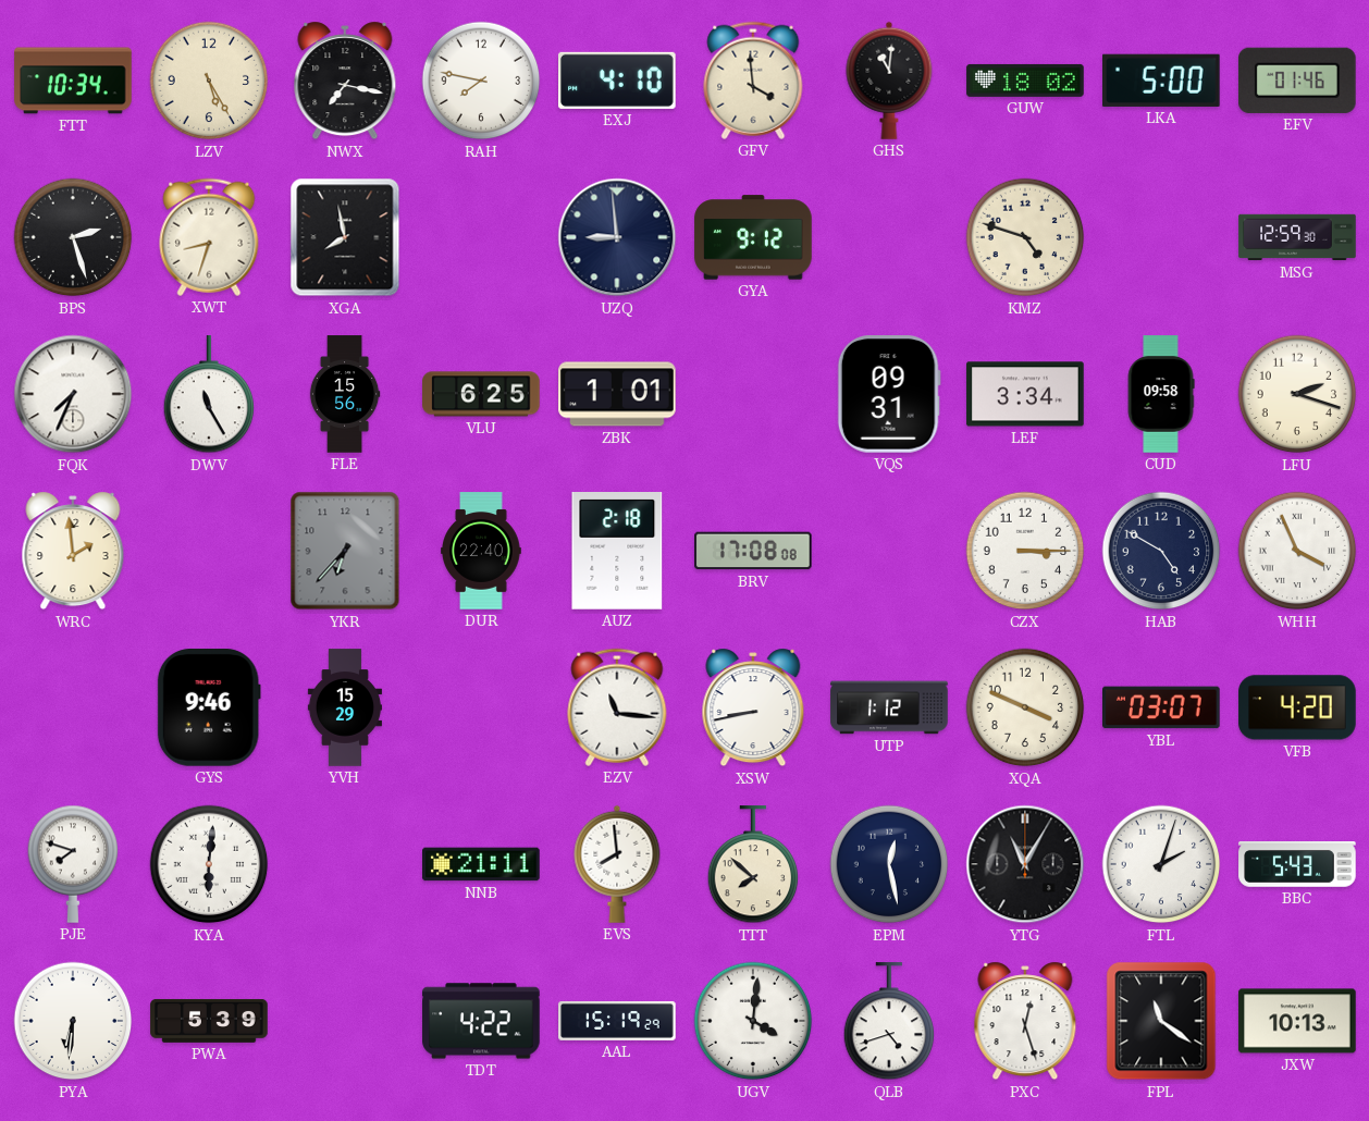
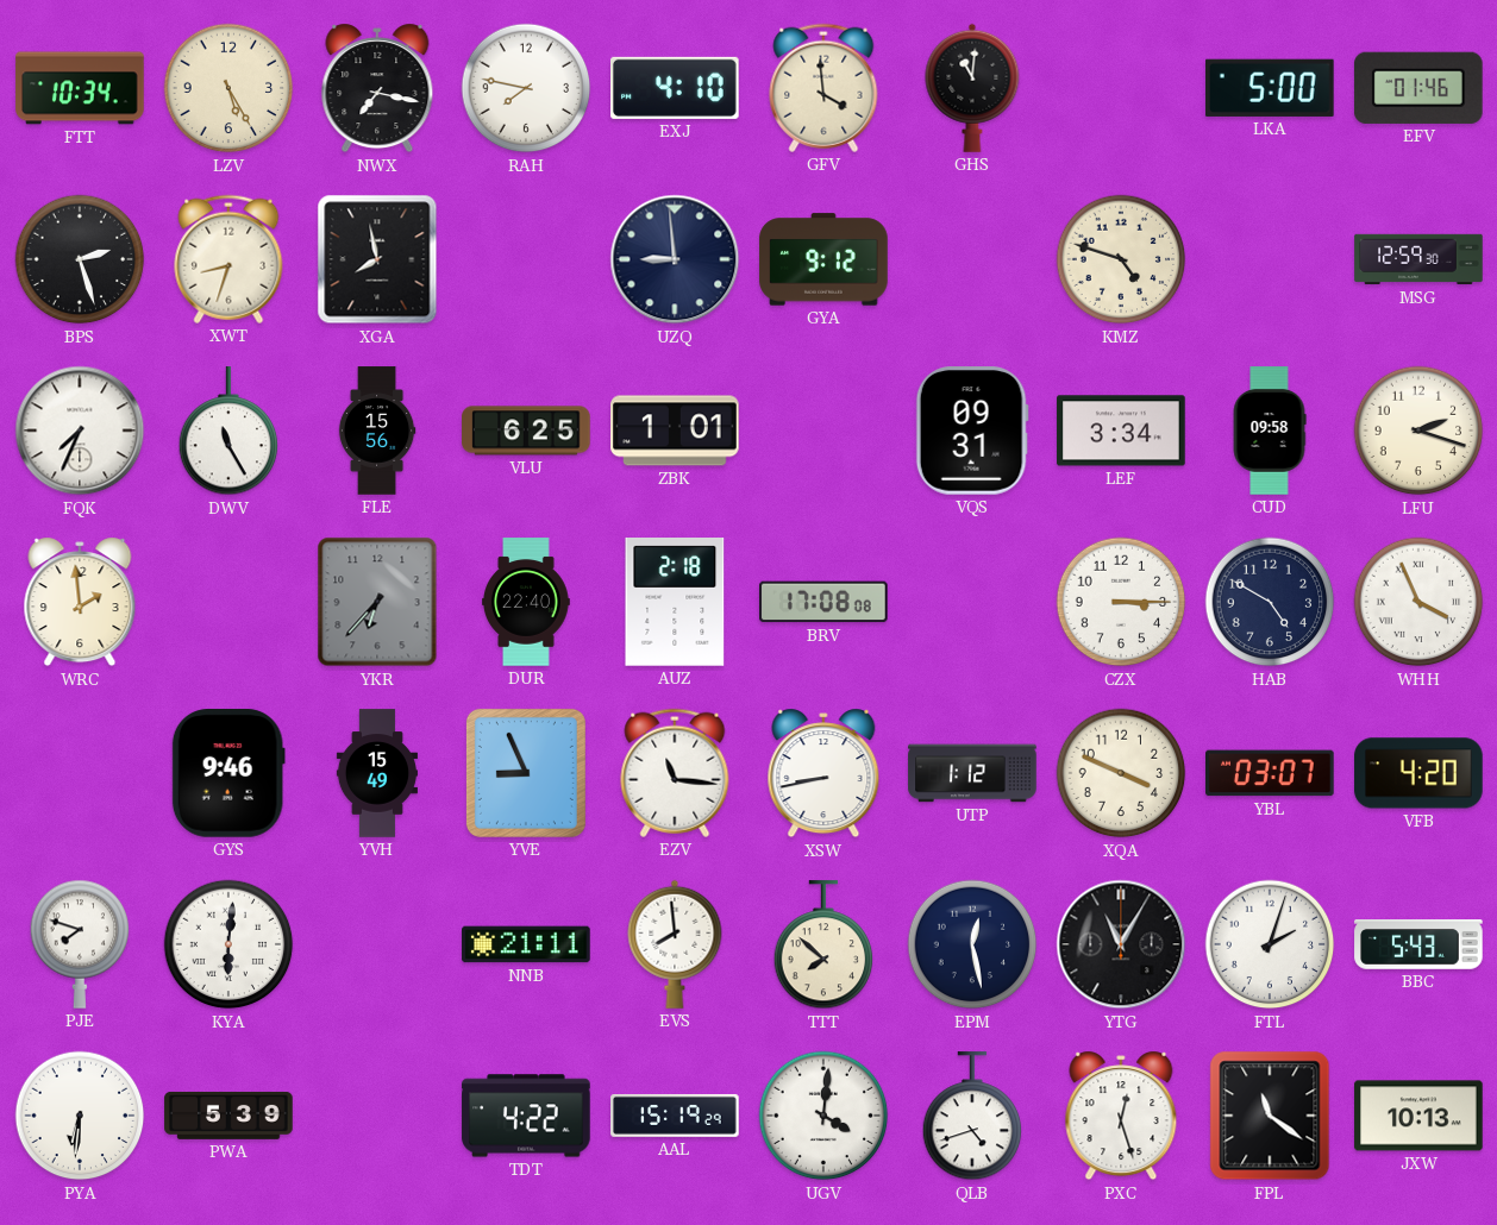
GUW: 18:02 -> none
YVH: 15:29 -> 15:49
YVE: none -> 8:56
